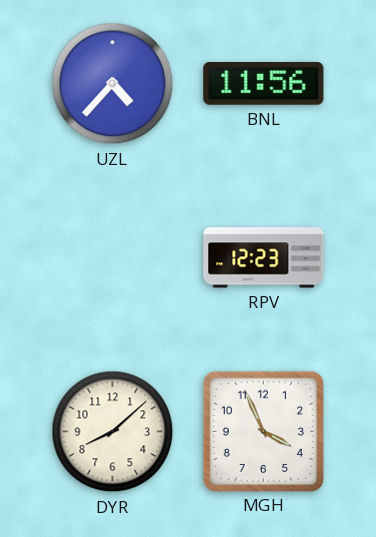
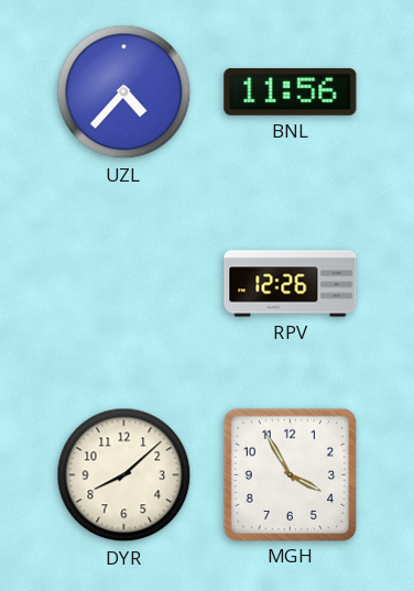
RPV: 12:23 -> 12:26
MGH: 3:56 -> 3:55
